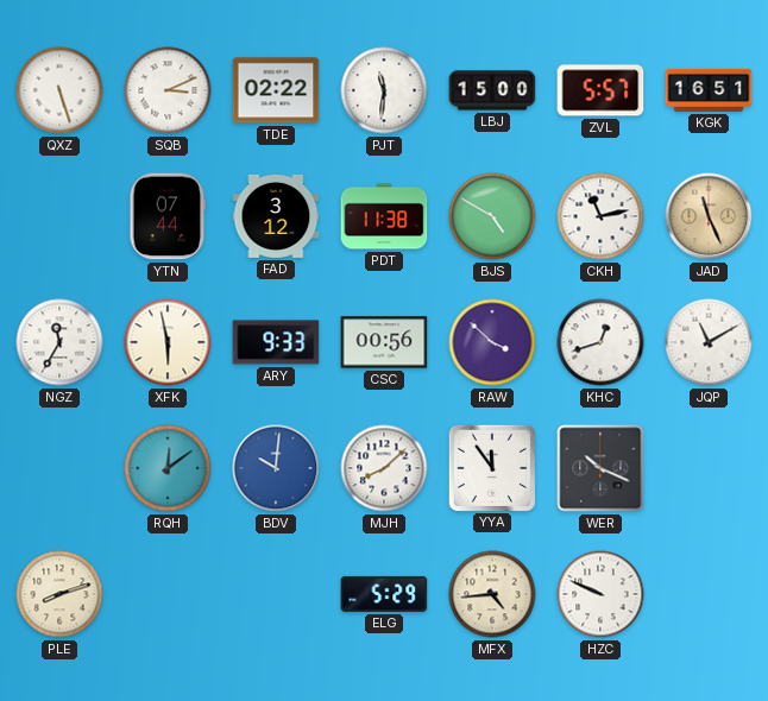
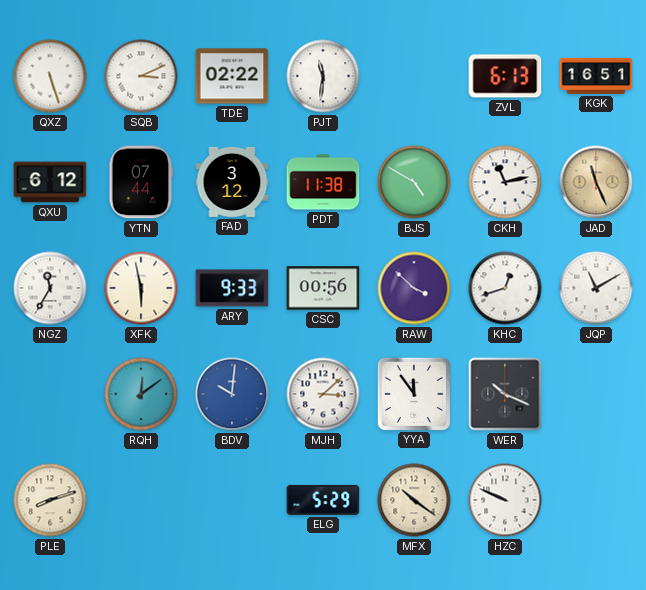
LBJ: 15:00 -> none
ZVL: 5:57 -> 6:13
QXU: none -> 6:12
MJH: 8:08 -> 3:08
MFX: 4:44 -> 10:21
